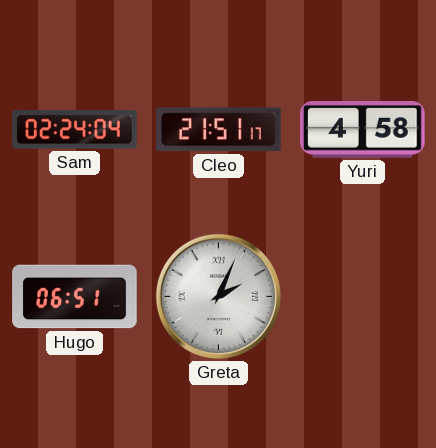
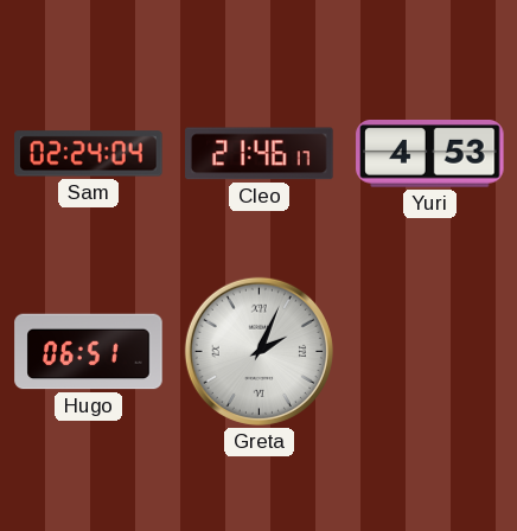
Cleo: 21:51 -> 21:46
Yuri: 4:58 -> 4:53
